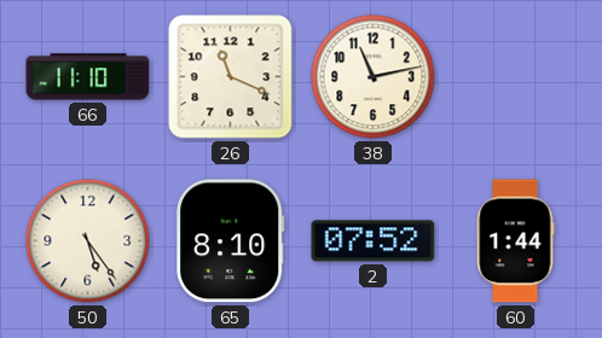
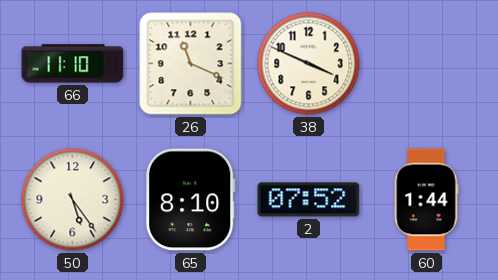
38: 11:13 -> 3:49
